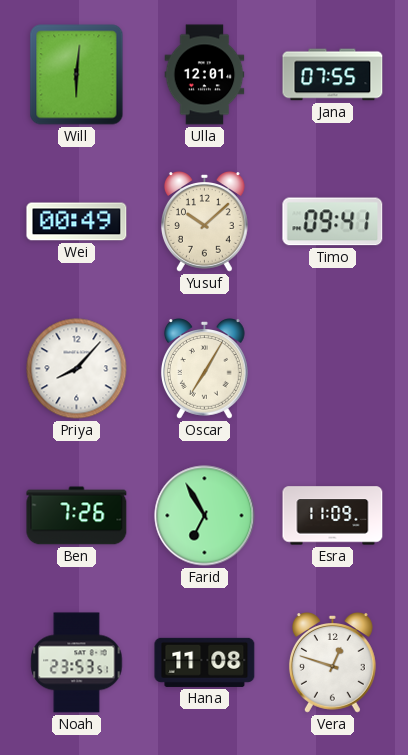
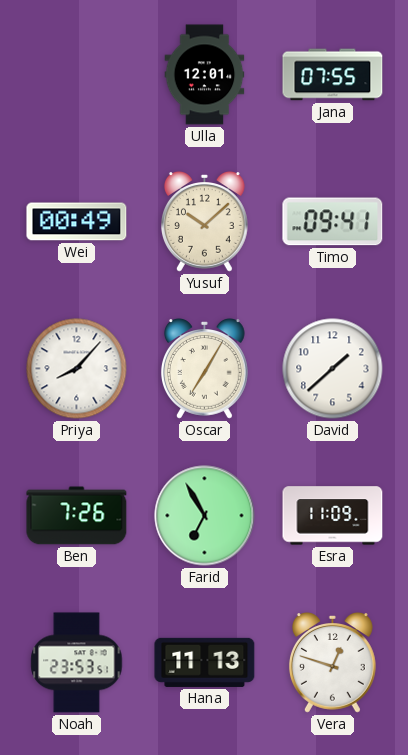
Will: 6:01 -> none
David: none -> 1:38
Hana: 11:08 -> 11:13
